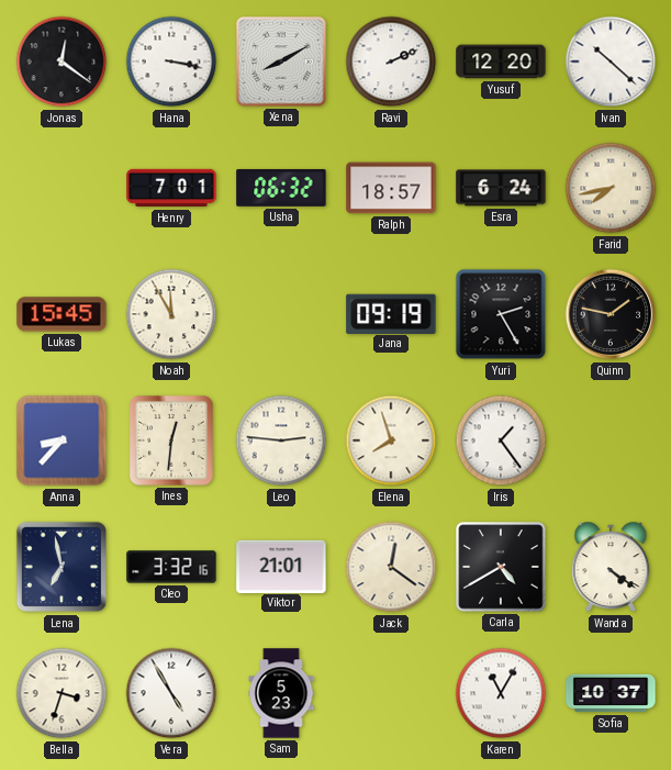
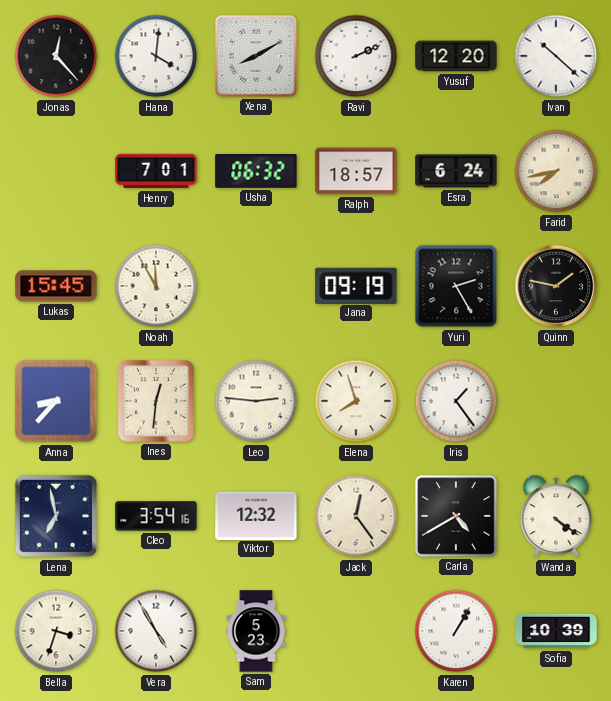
Jonas: 12:21 -> 12:23
Hana: 3:17 -> 4:01
Cleo: 3:32 -> 3:54
Viktor: 21:01 -> 12:32
Jack: 12:21 -> 12:24
Karen: 11:05 -> 1:05
Sofia: 10:37 -> 10:39
